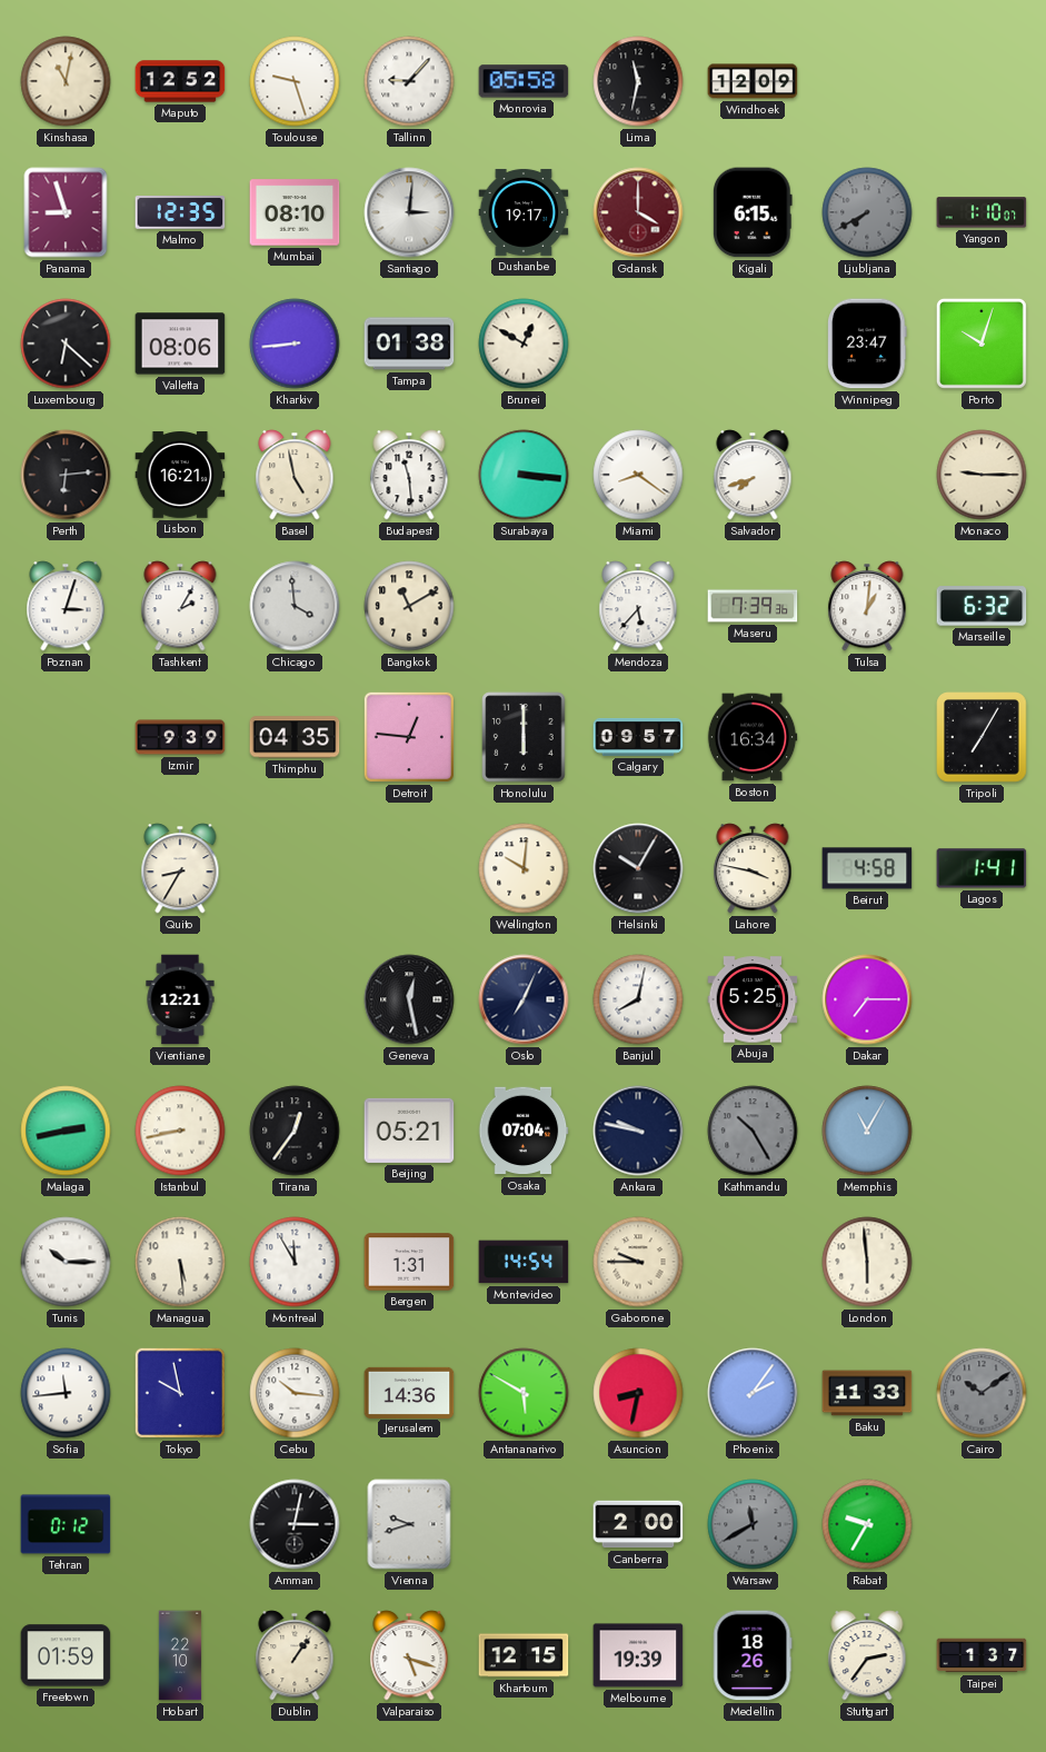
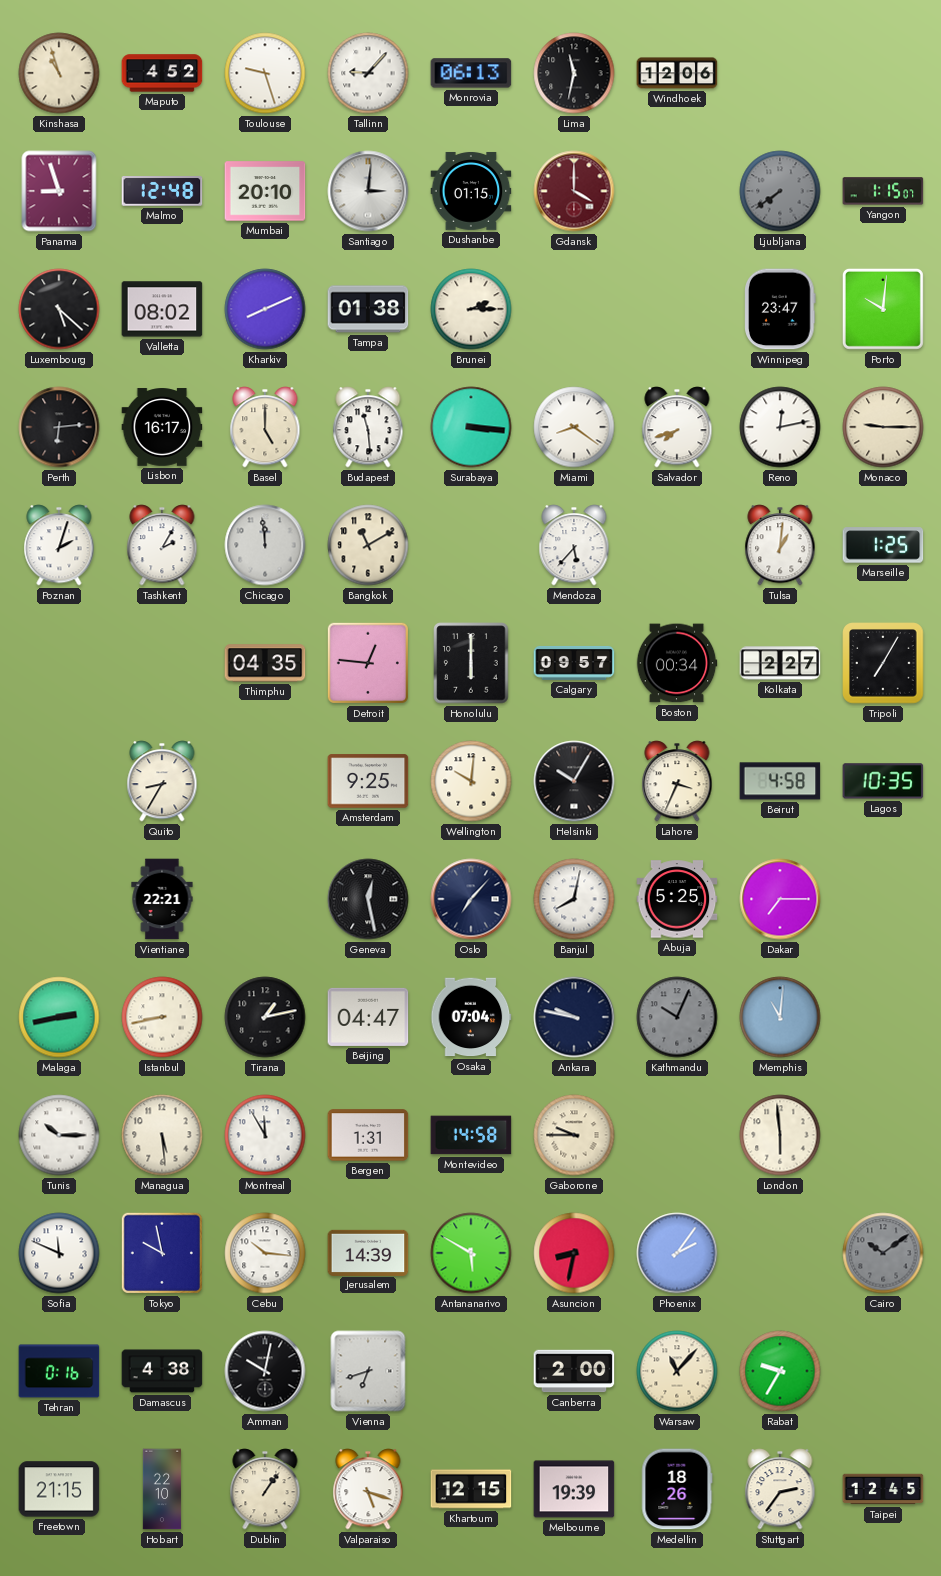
Kinshasa: 11:02 -> 10:57
Maputo: 12:52 -> 4:52
Monrovia: 05:58 -> 06:13
Windhoek: 12:09 -> 12:06
Malmo: 12:35 -> 12:48
Mumbai: 08:10 -> 20:10
Dushanbe: 19:17 -> 01:15
Kigali: 6:15 -> none
Ljubljana: 7:40 -> 7:39
Yangon: 1:10 -> 1:15
Luxembourg: 6:22 -> 5:22
Valletta: 08:06 -> 08:02
Kharkiv: 8:44 -> 8:11
Brunei: 12:50 -> 2:15
Porto: 10:03 -> 10:01
Lisbon: 16:21 -> 16:17
Basel: 4:58 -> 5:00
Reno: none -> 12:13
Poznan: 3:03 -> 2:03
Chicago: 3:59 -> 11:59
Maseru: 7:39 -> none
Marseille: 6:32 -> 1:25
Izmir: 9:39 -> none
Boston: 16:34 -> 00:34
Kolkata: none -> 2:27
Amsterdam: none -> 9:25
Lahore: 3:47 -> 3:34
Lagos: 1:41 -> 10:35
Vientiane: 12:21 -> 22:21
Oslo: 7:04 -> 7:07
Tirana: 12:36 -> 1:13
Beijing: 05:21 -> 04:47
Kathmandu: 10:25 -> 10:04
Memphis: 11:05 -> 11:01
Montevideo: 14:54 -> 14:58
Sofia: 11:44 -> 11:49
Jerusalem: 14:36 -> 14:39
Baku: 11:33 -> none
Tehran: 0:12 -> 0:16
Damascus: none -> 4:38
Amman: 3:02 -> 10:02
Vienna: 9:42 -> 6:42
Warsaw: 11:40 -> 11:07
Warsaw dial: grey -> cream
Freetown: 01:59 -> 21:15
Taipei: 1:37 -> 12:45
